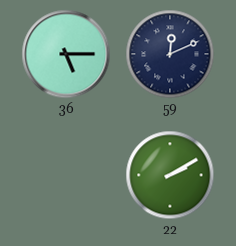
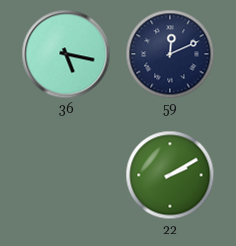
36: 5:15 -> 5:17
